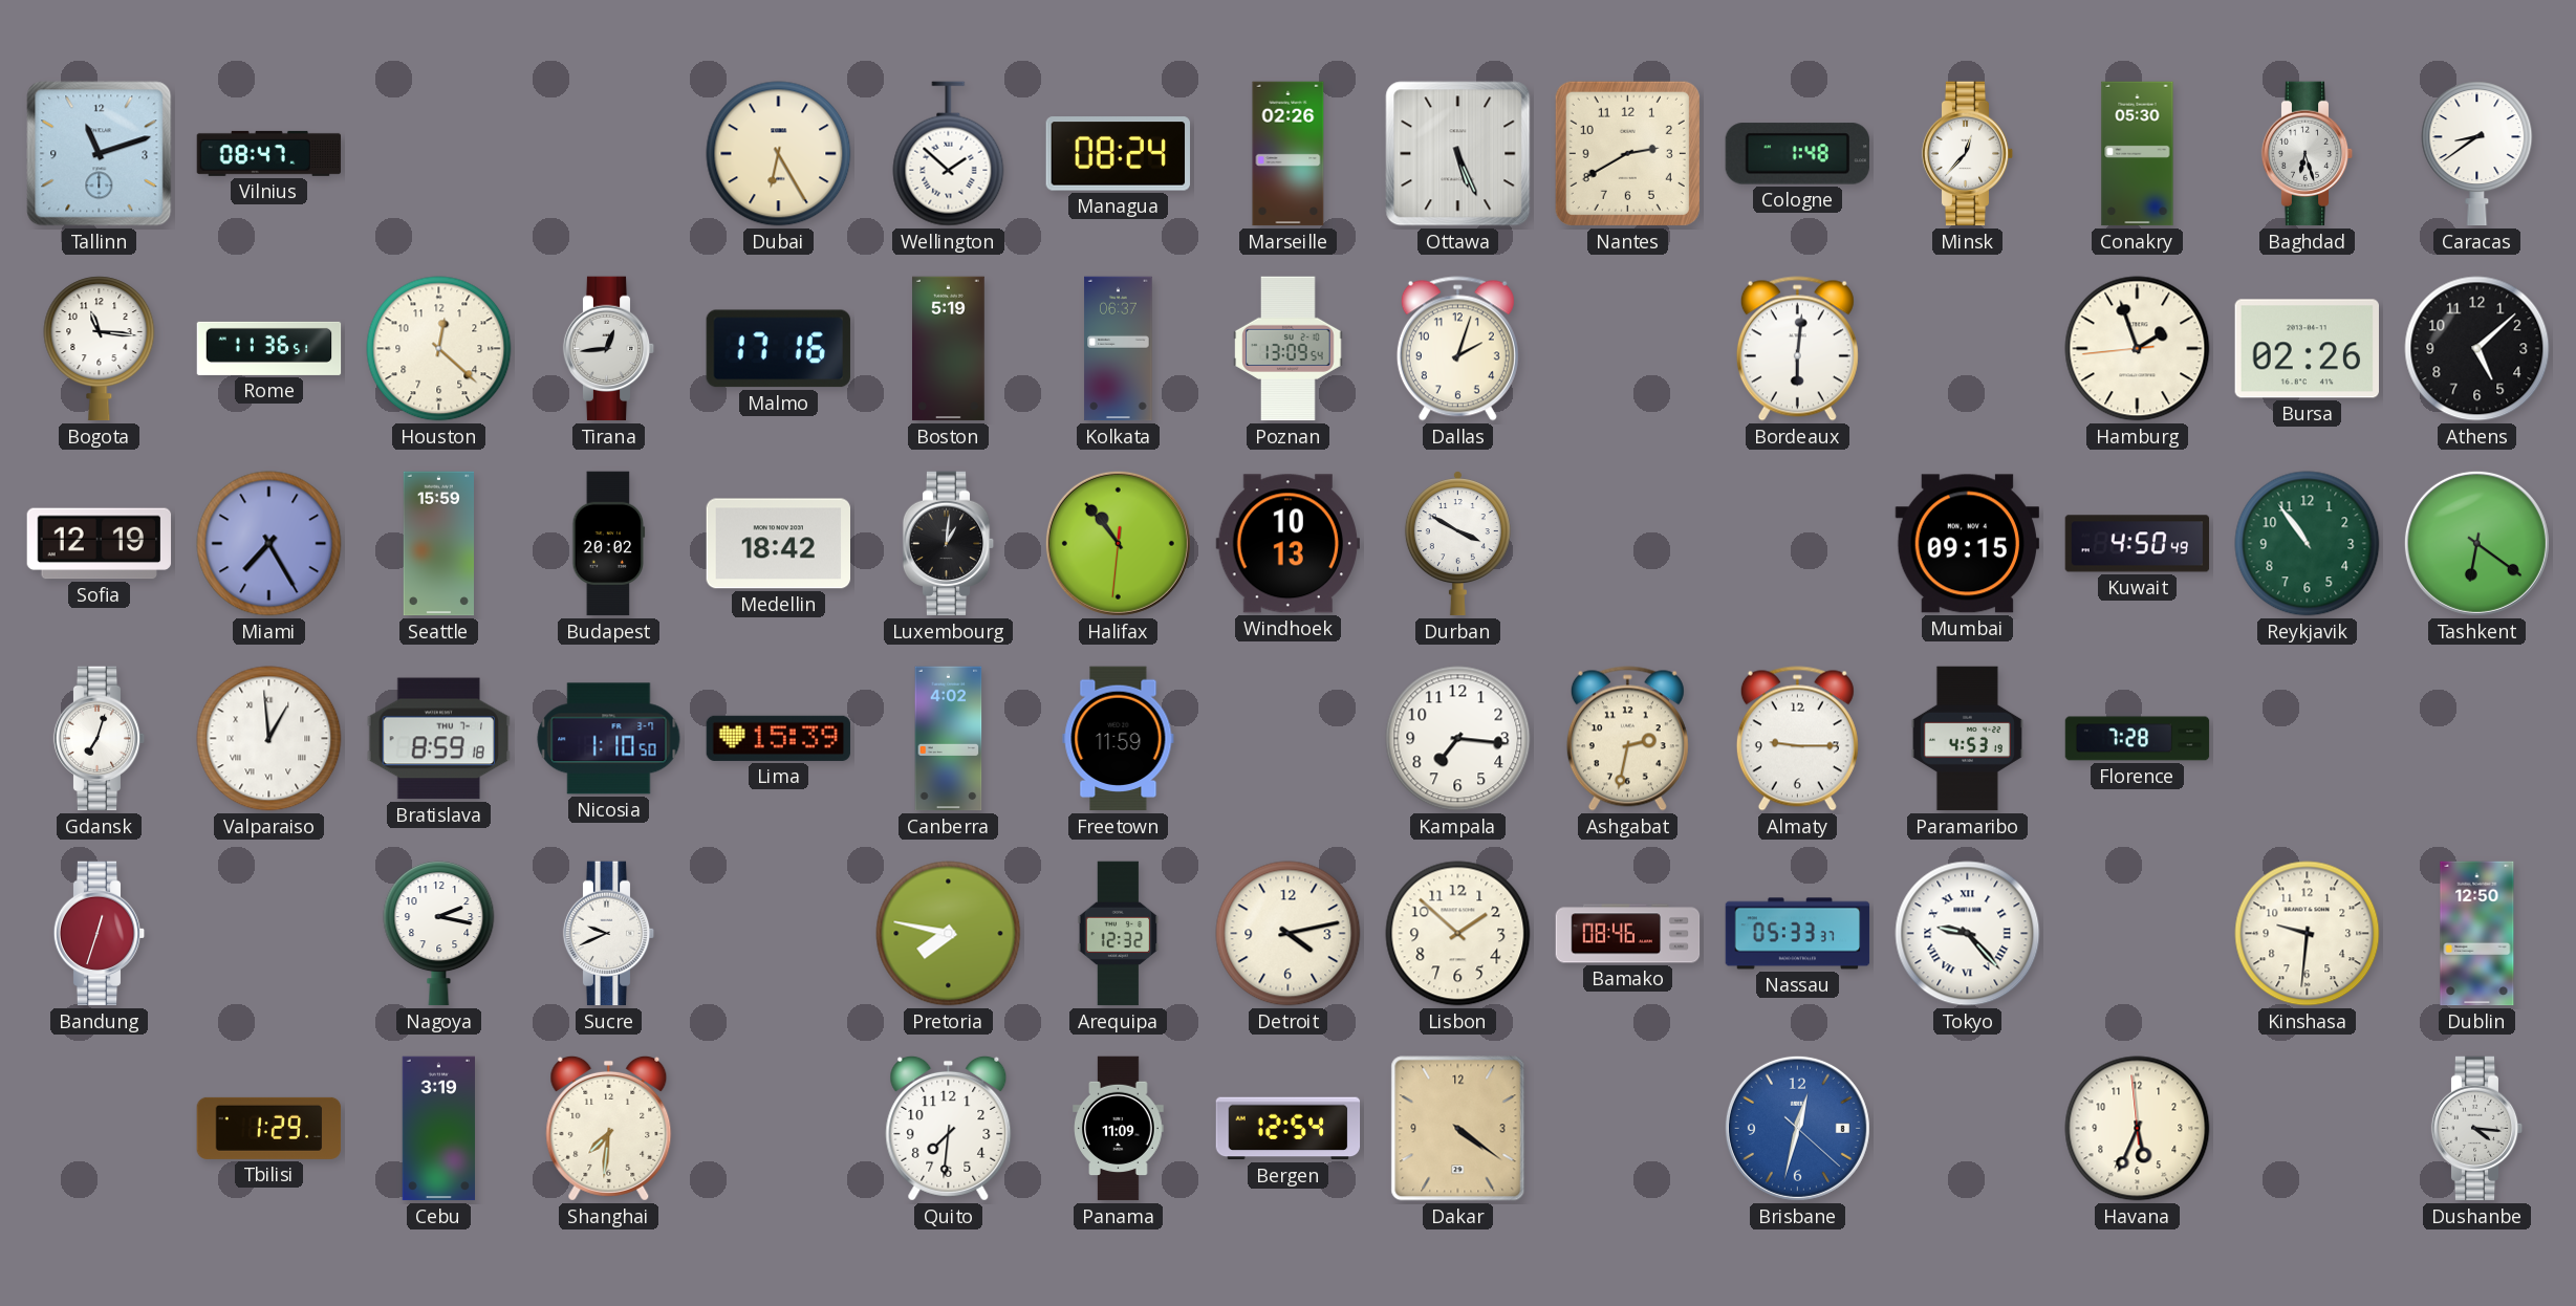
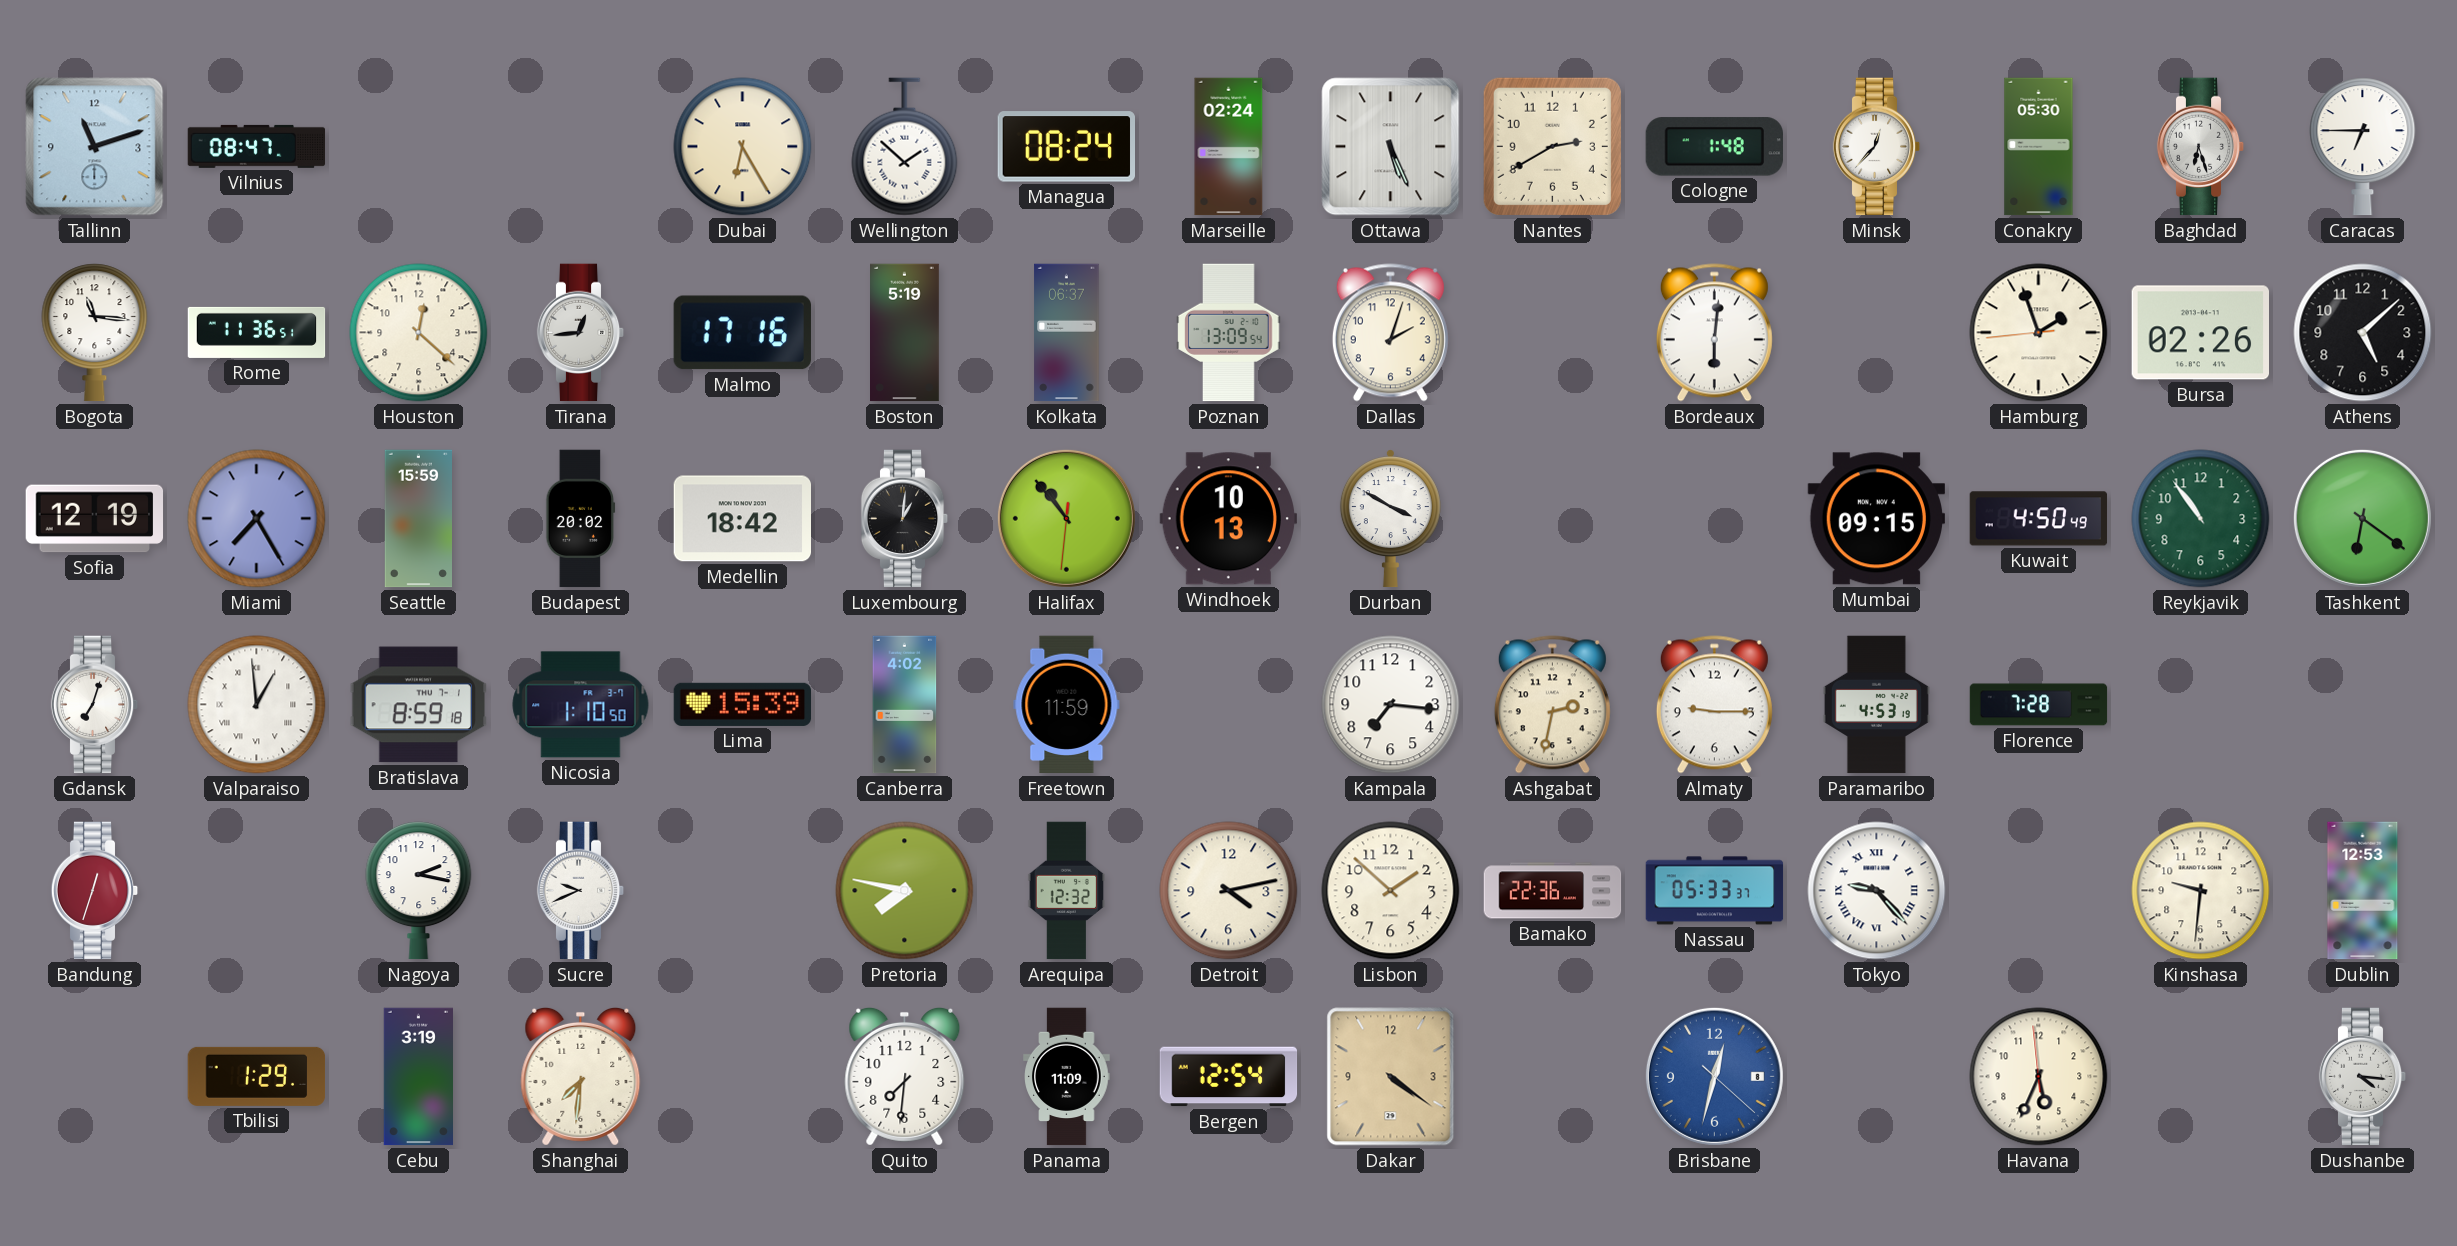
Marseille: 02:26 -> 02:24
Caracas: 8:39 -> 6:45
Bamako: 08:46 -> 22:36
Dublin: 12:50 -> 12:53
